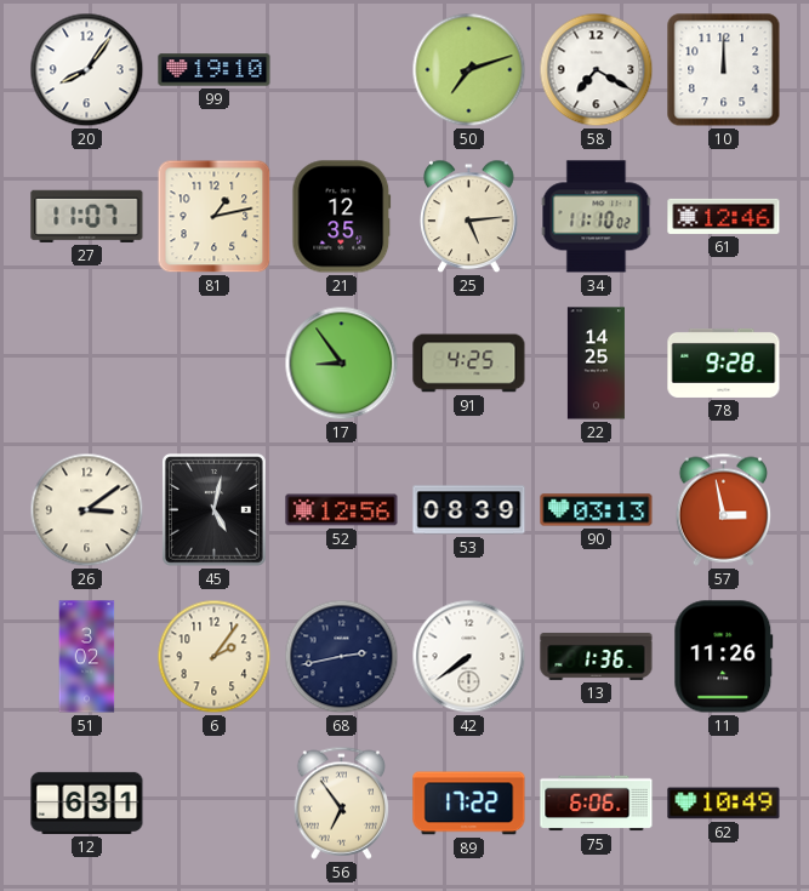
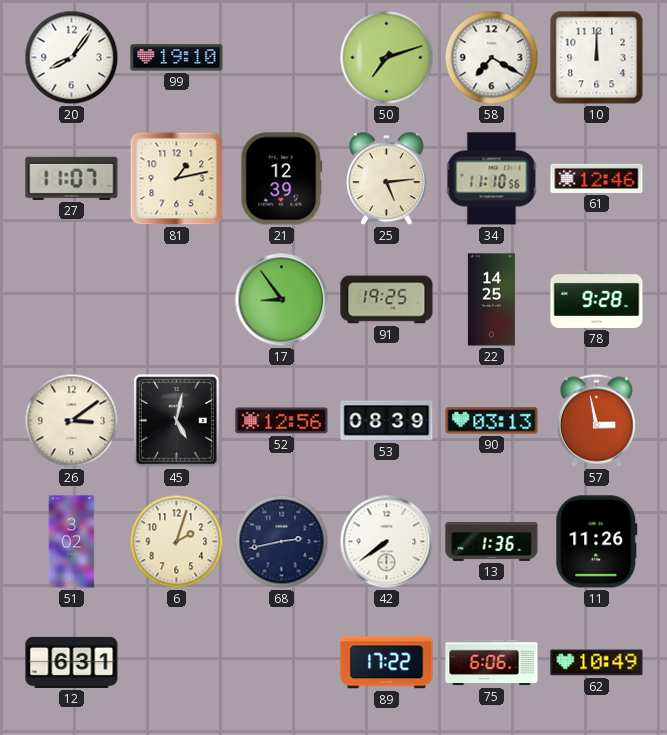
21: 12:35 -> 12:39
34: 11:10:02 -> 11:10:56
91: 4:25 -> 19:25
6: 2:06 -> 2:03
56: 6:54 -> none
